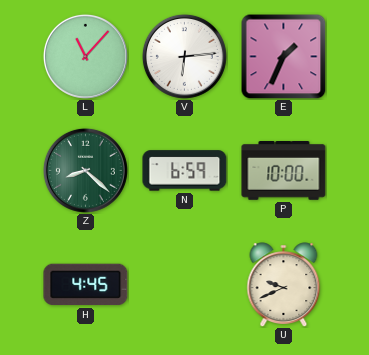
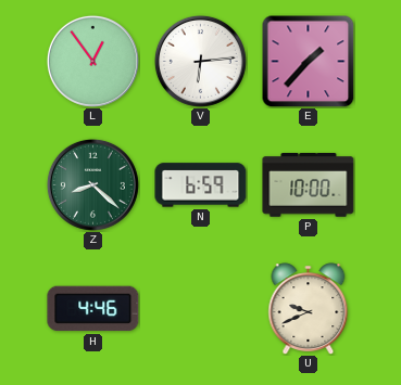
L: 11:07 -> 12:54
E: 1:34 -> 1:37
H: 4:45 -> 4:46
